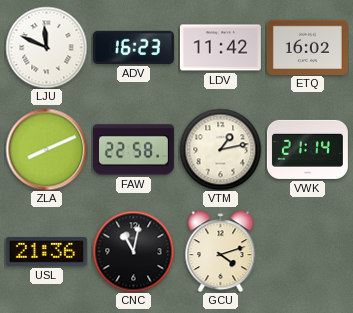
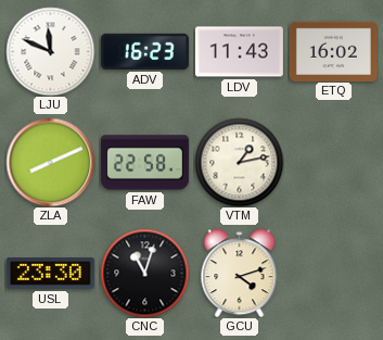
LDV: 11:42 -> 11:43
VWK: 21:14 -> none
USL: 21:36 -> 23:30
CNC: 11:02 -> 11:03
